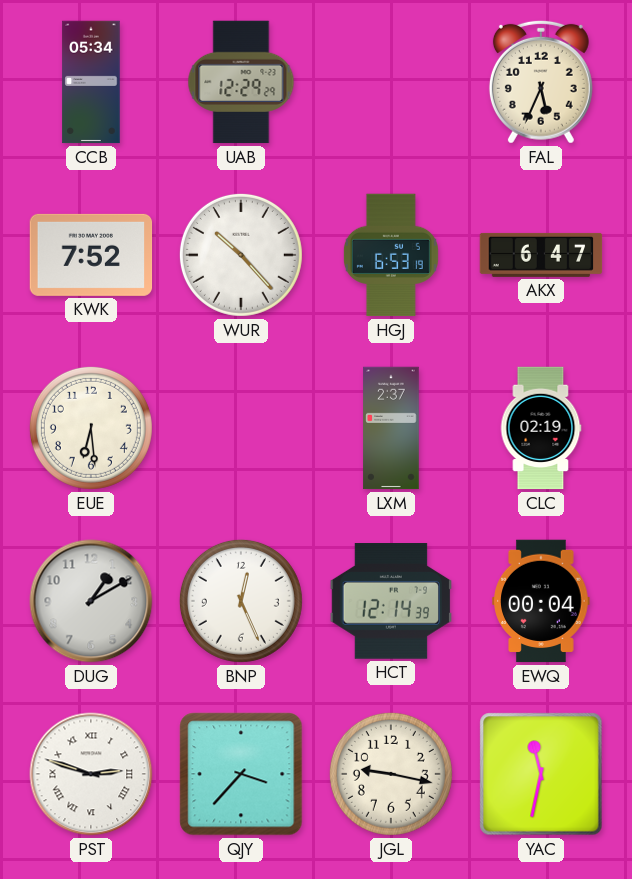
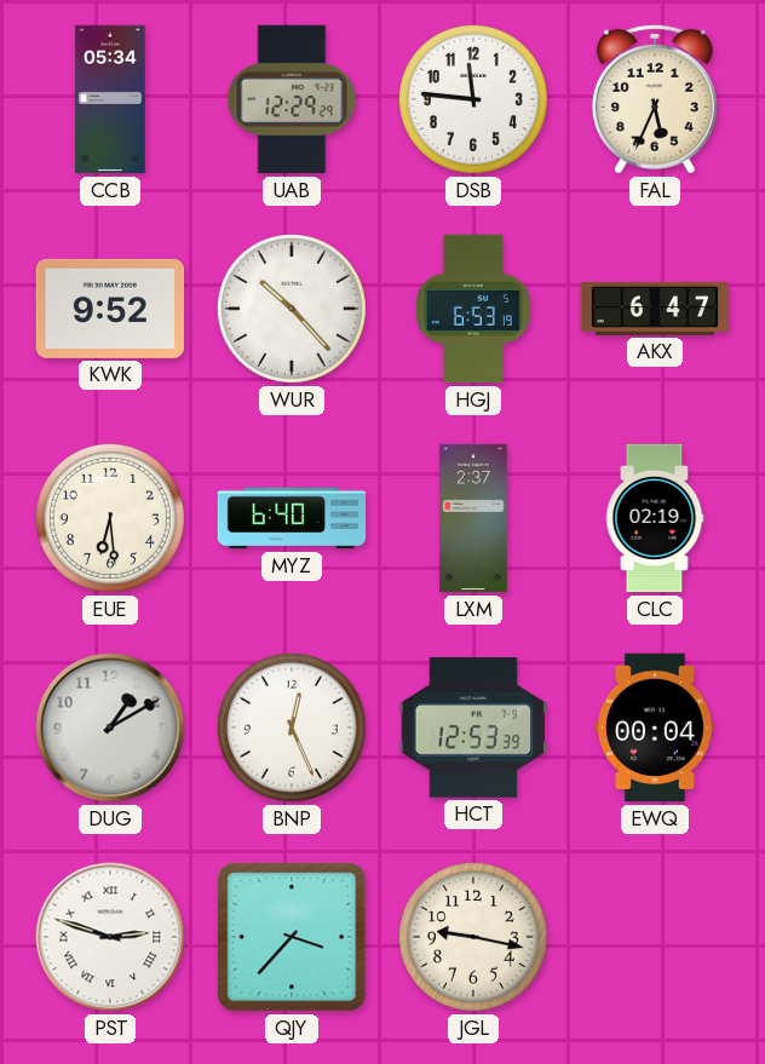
DSB: none -> 11:46
KWK: 7:52 -> 9:52
MYZ: none -> 6:40
HCT: 12:14 -> 12:53
YAC: 11:32 -> none
